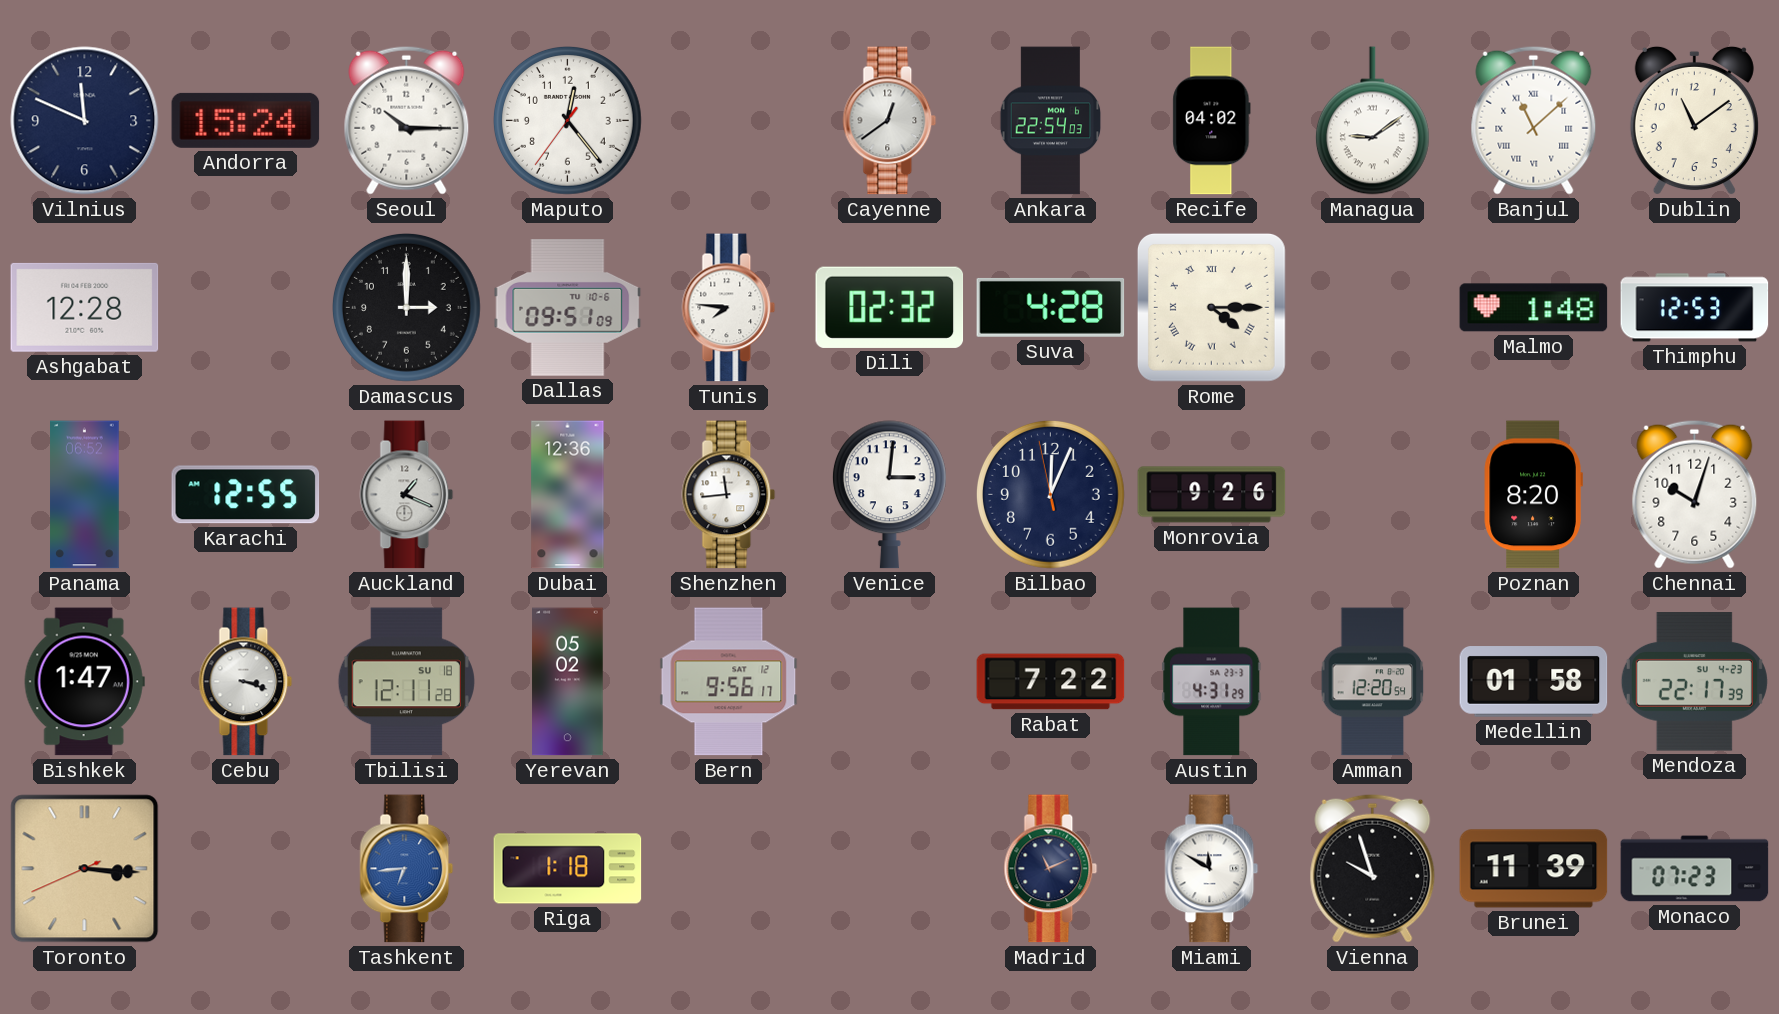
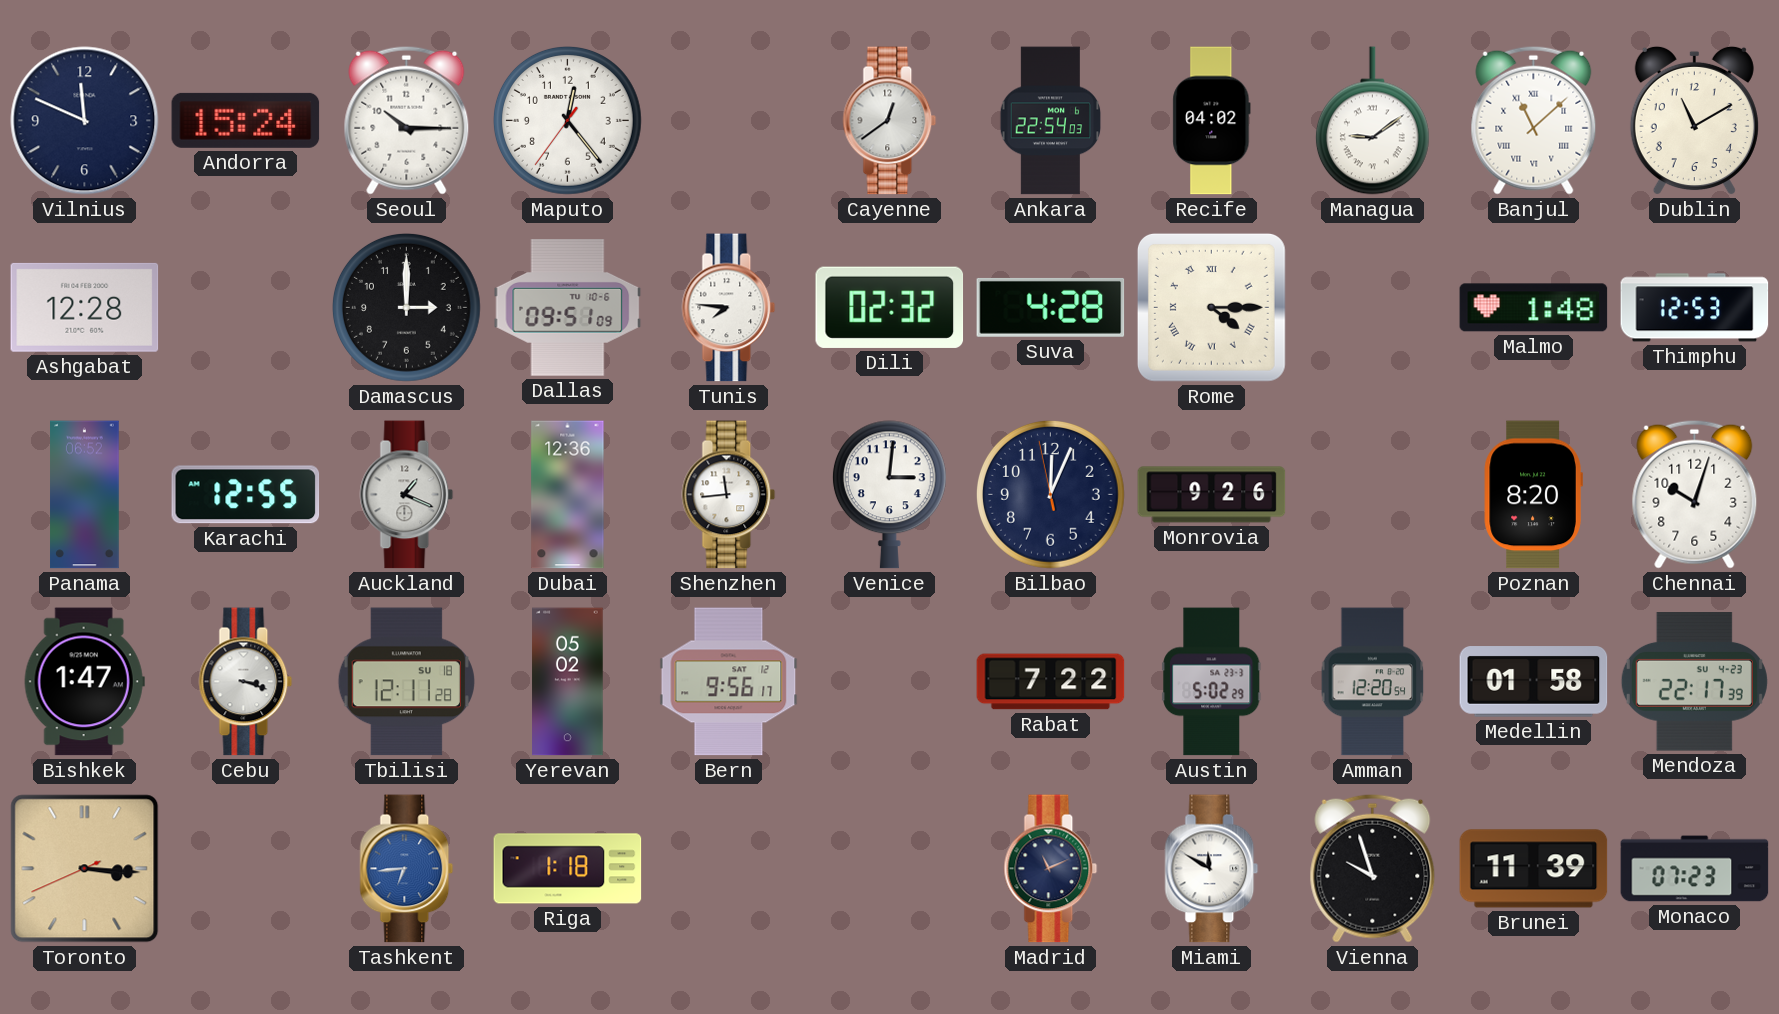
Dublin: 11:09 -> 11:10
Austin: 4:31 -> 5:02
